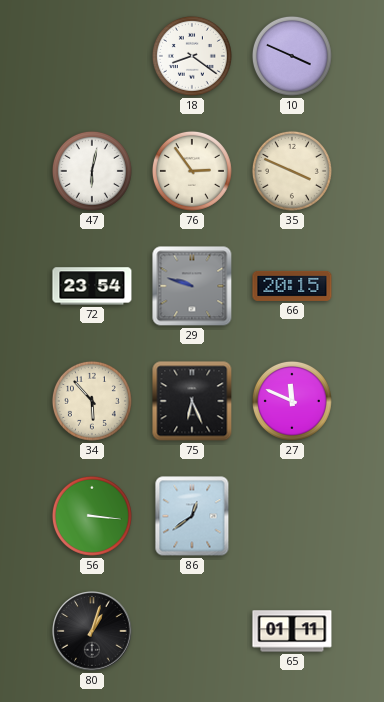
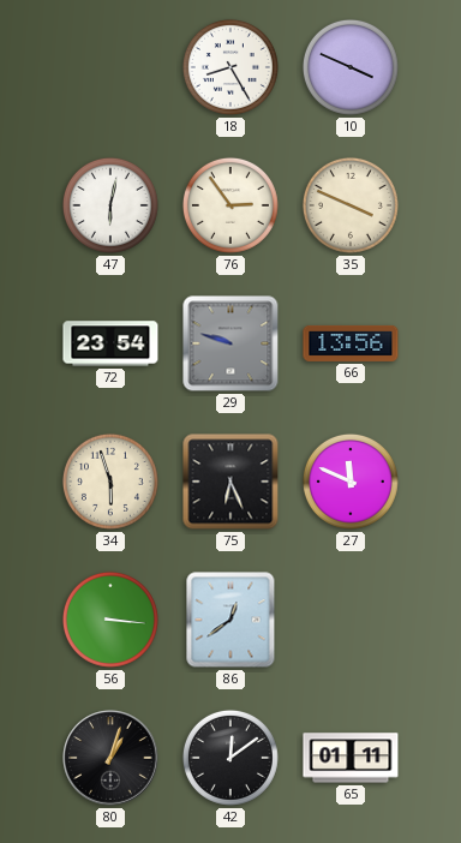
18: 8:21 -> 8:25
66: 20:15 -> 13:56
34: 5:53 -> 5:57
42: none -> 12:09
